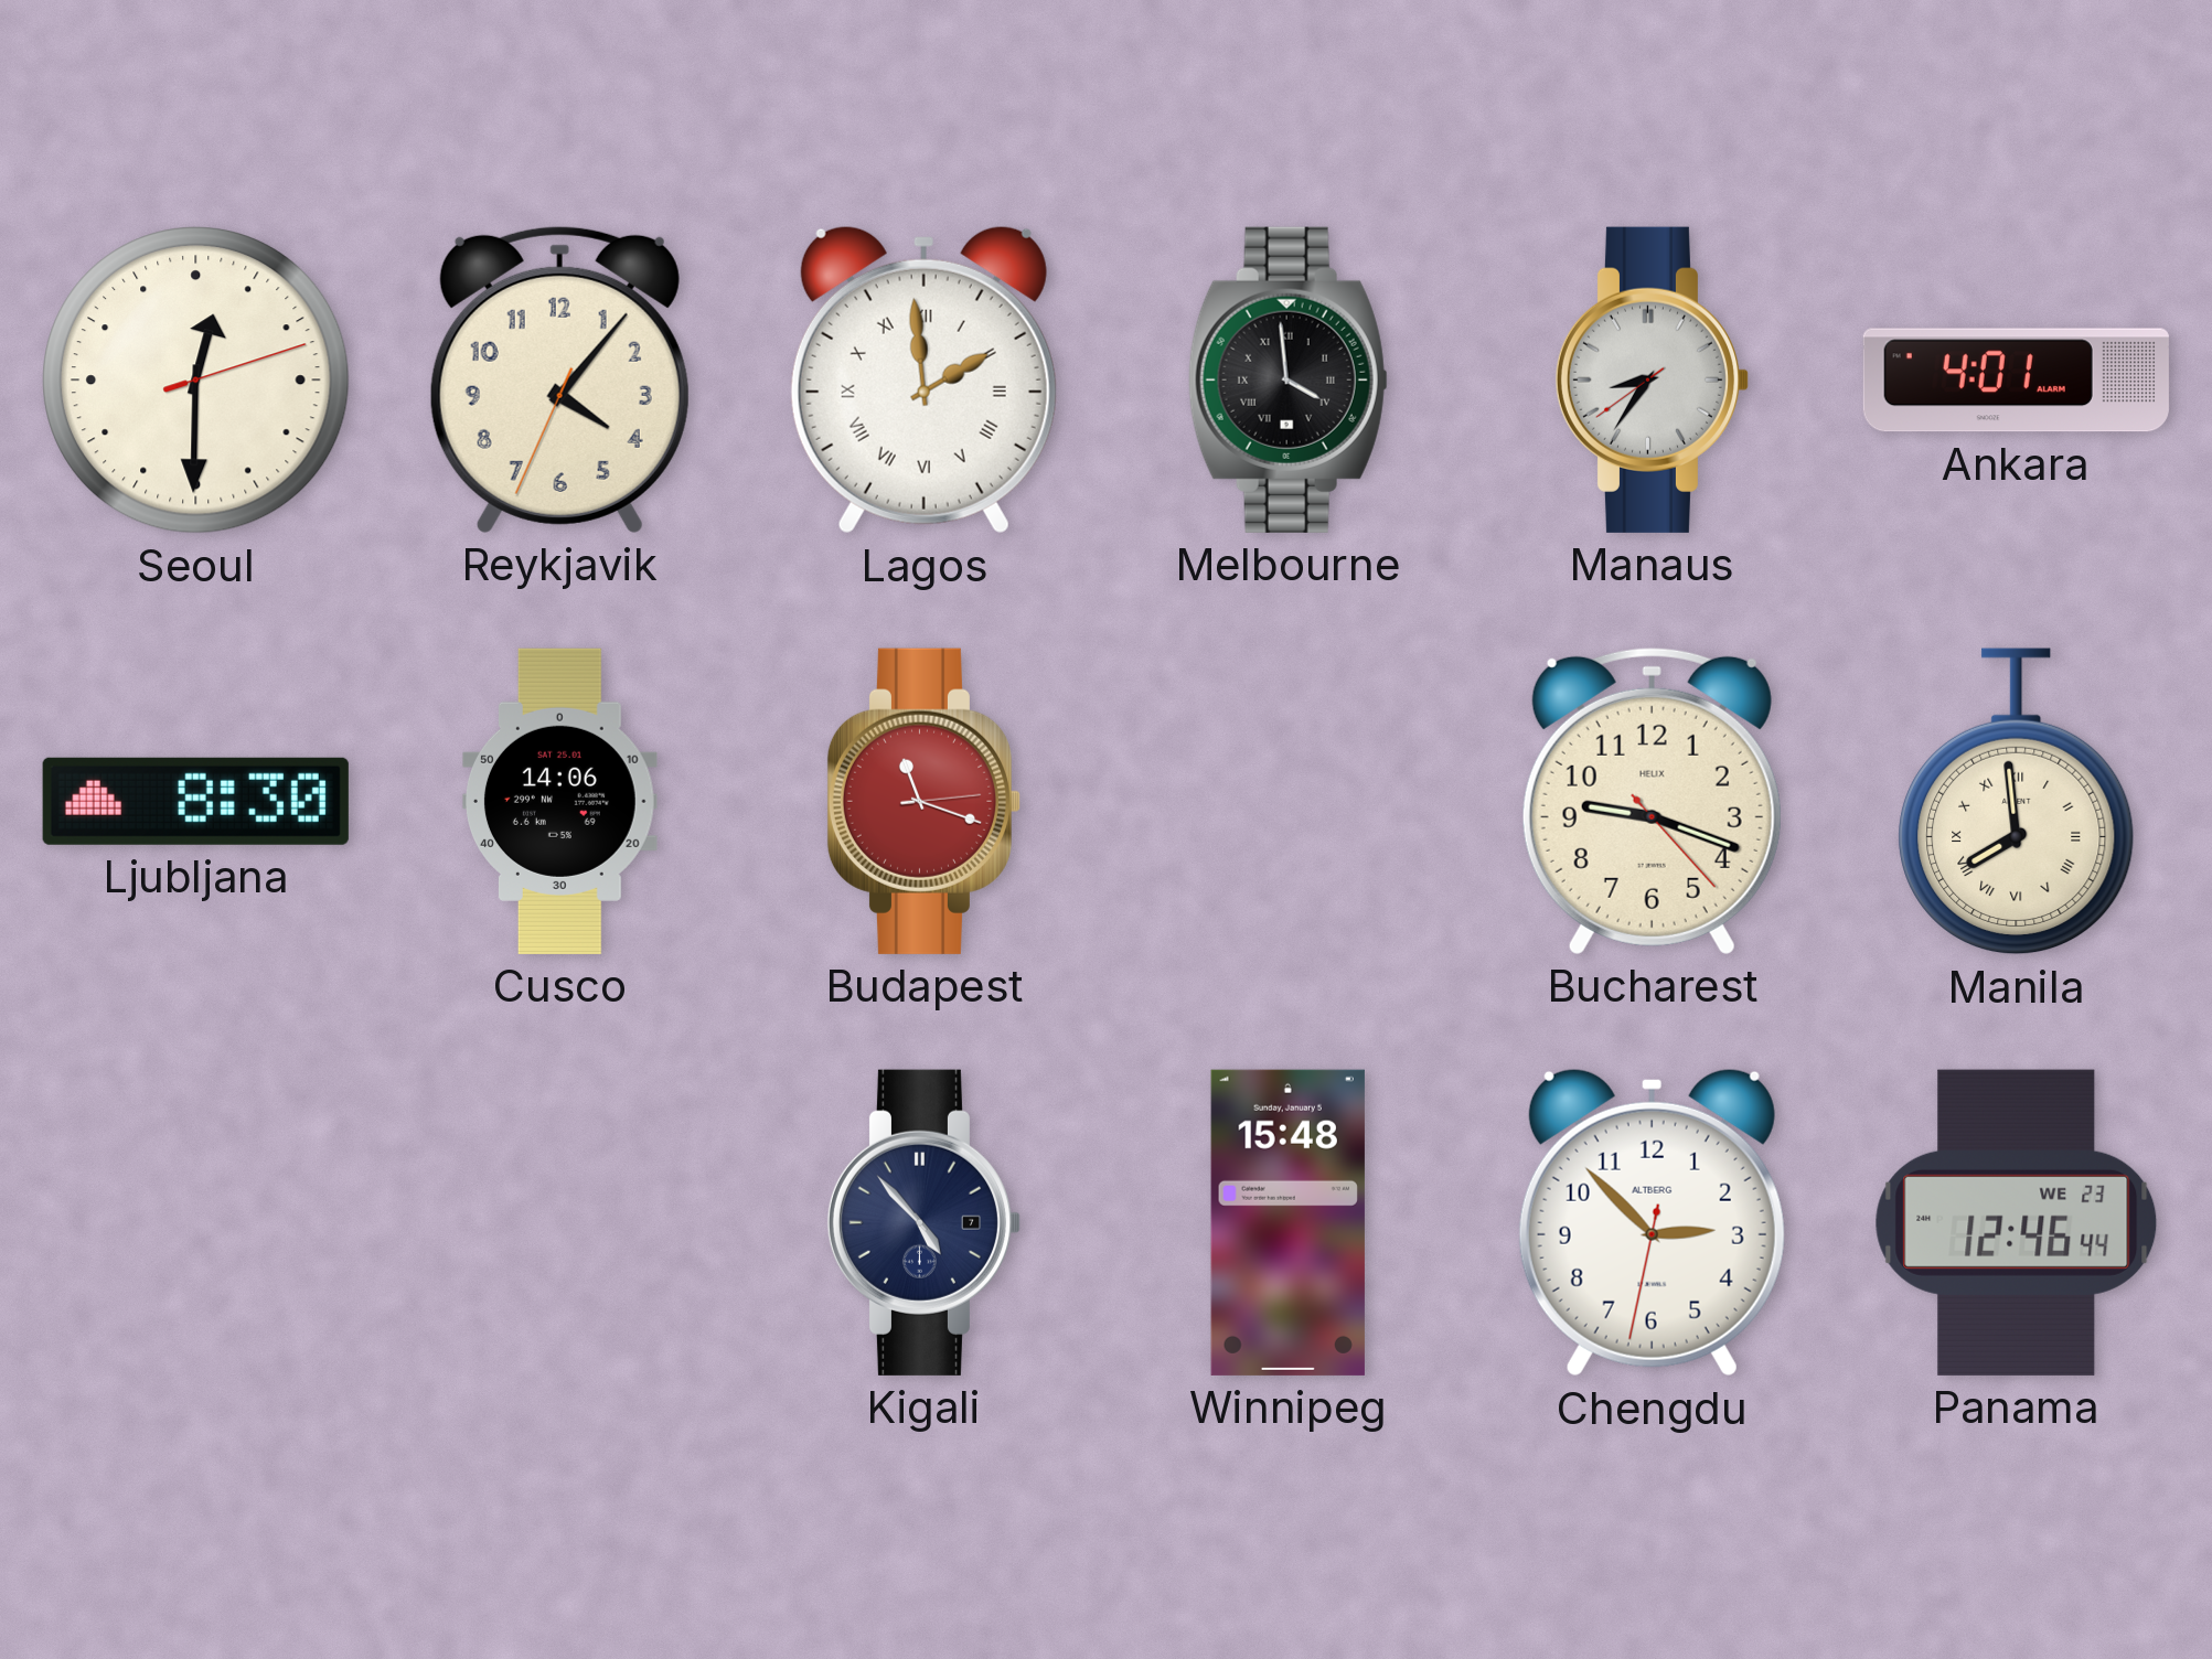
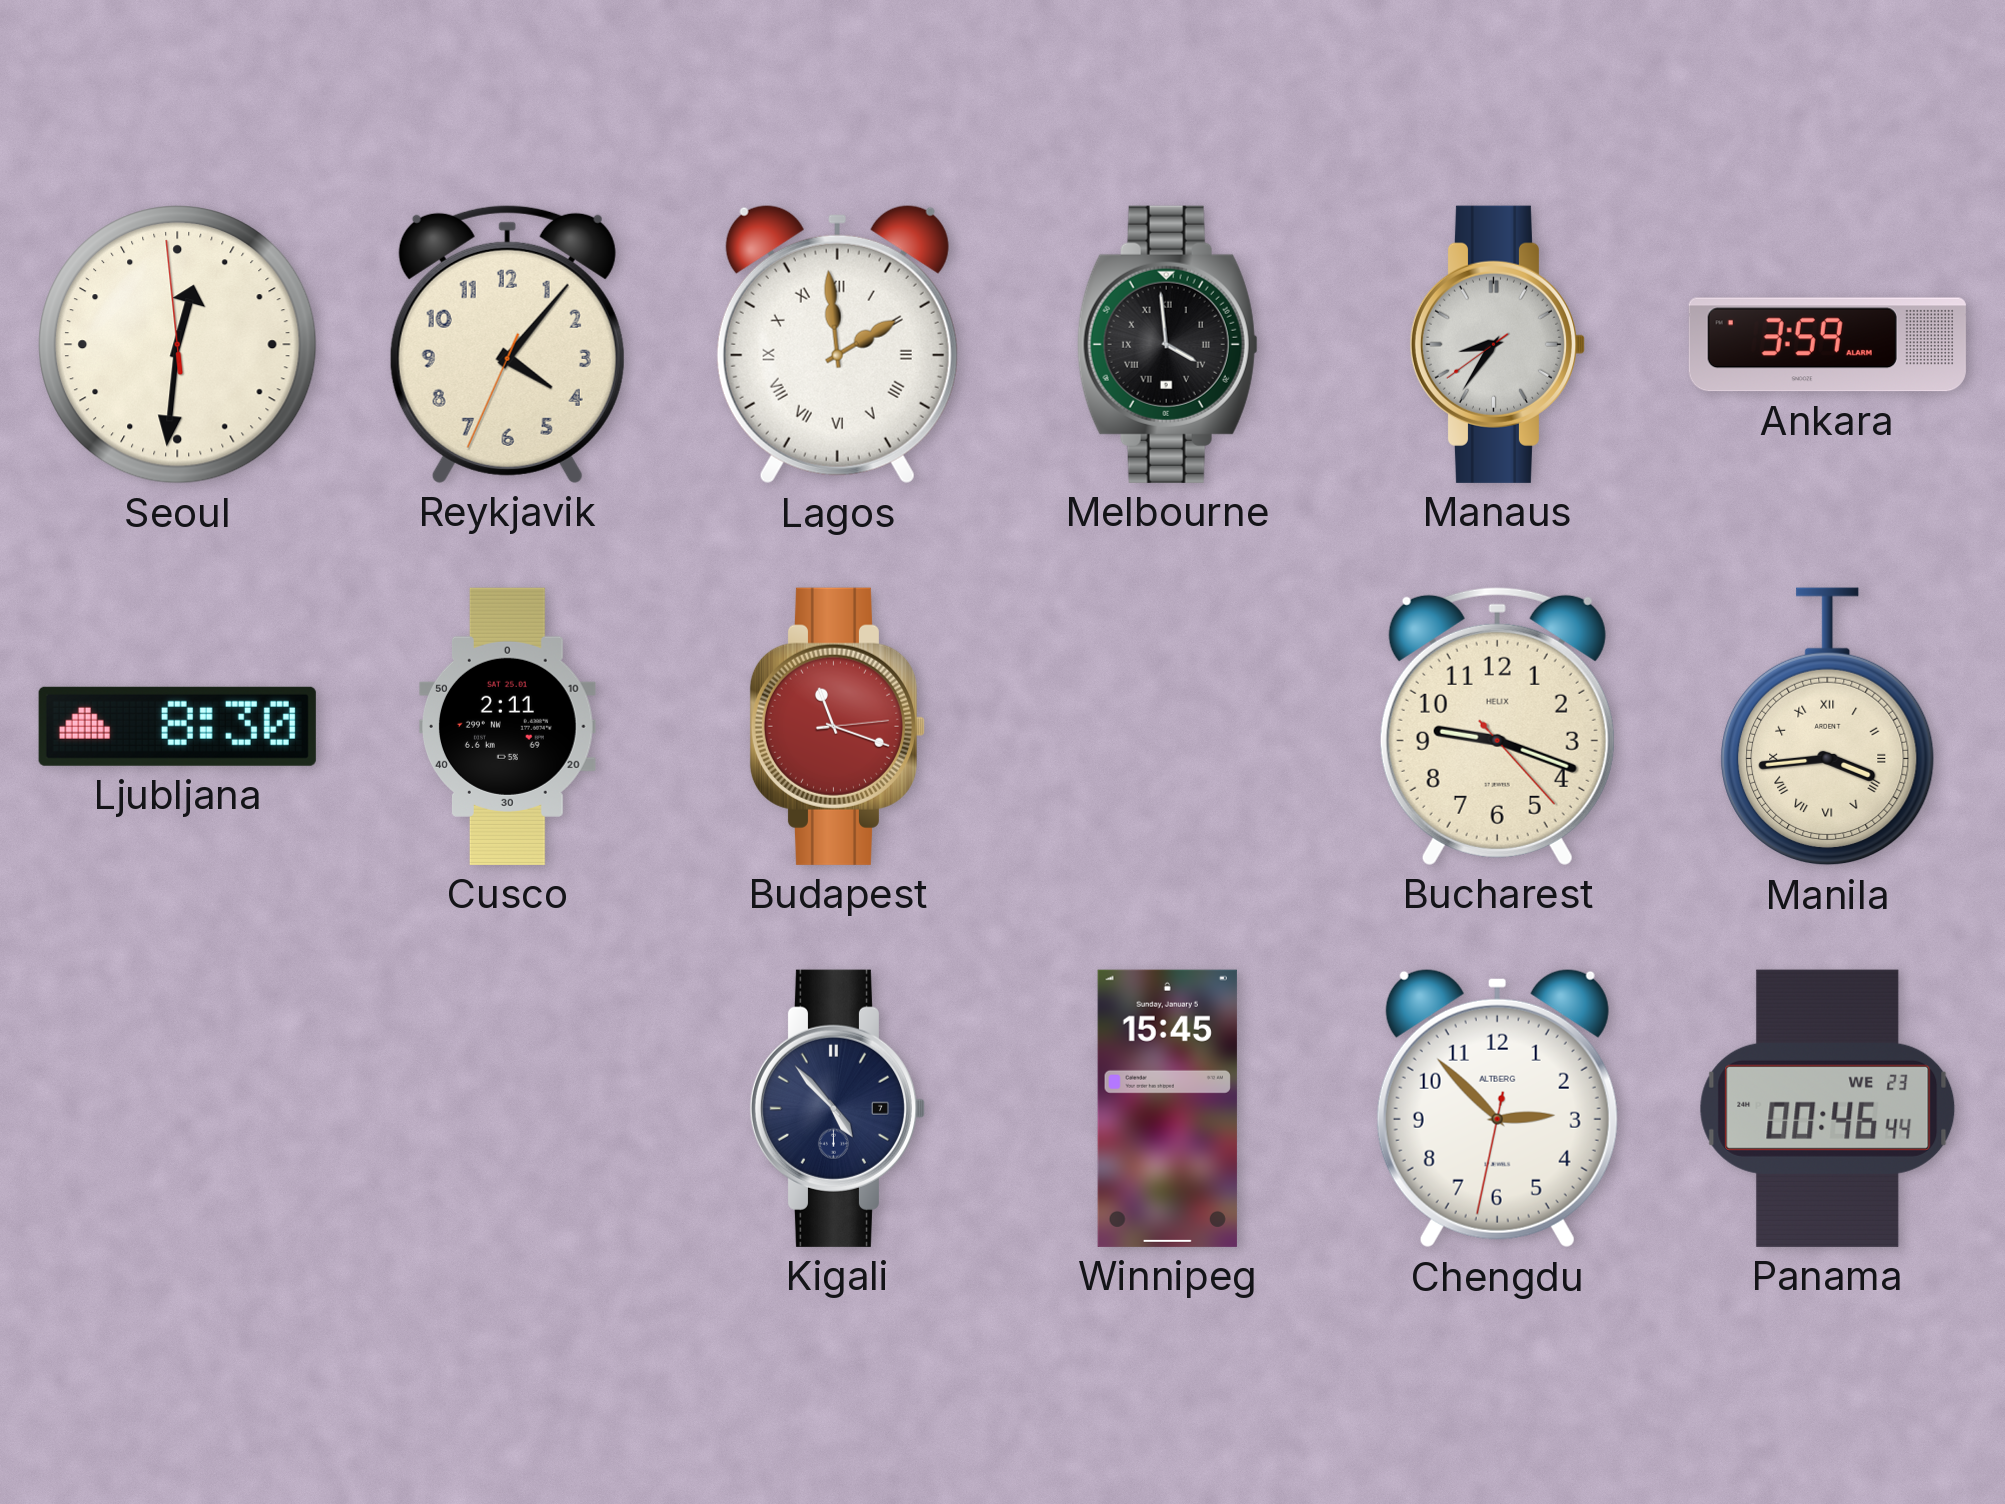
Seoul: 12:30:12 -> 12:30:59
Ankara: 4:01 -> 3:59
Cusco: 14:06 -> 2:11
Manila: 7:59 -> 3:44
Winnipeg: 15:48 -> 15:45
Panama: 12:46 -> 00:46
